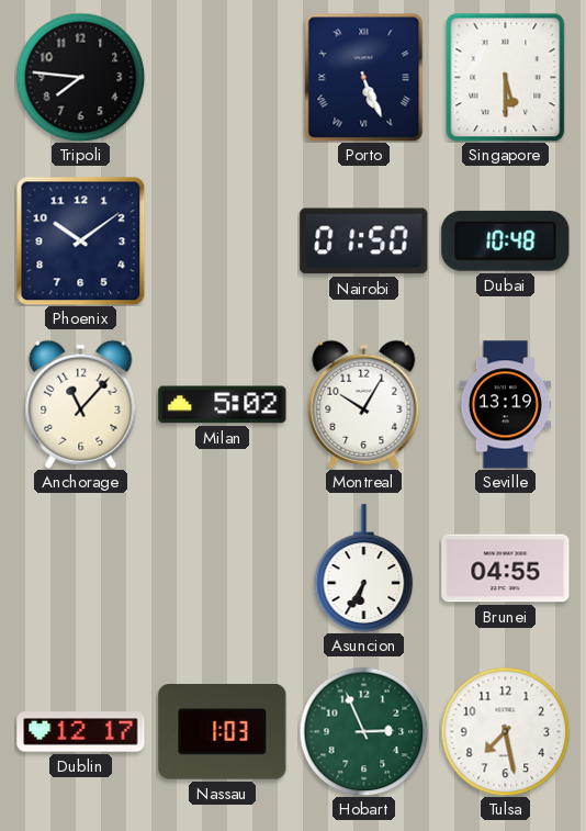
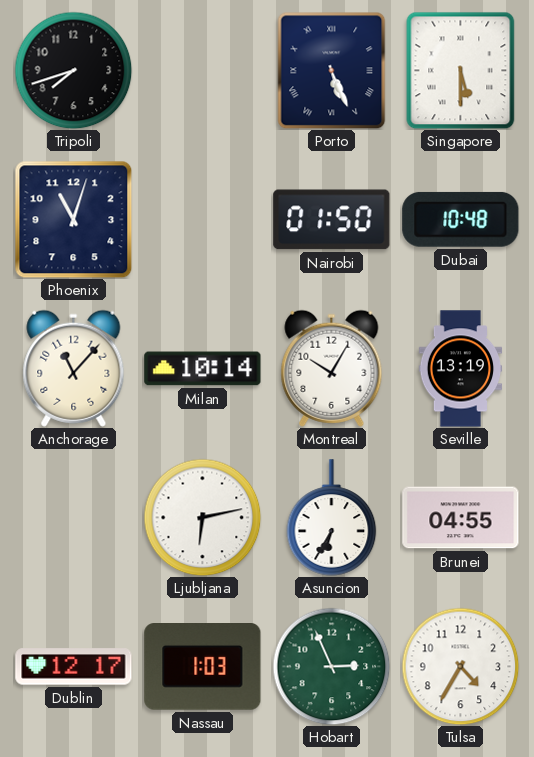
Tripoli: 7:46 -> 7:42
Phoenix: 10:09 -> 11:03
Milan: 5:02 -> 10:14
Ljubljana: none -> 6:13
Tulsa: 7:28 -> 4:35
